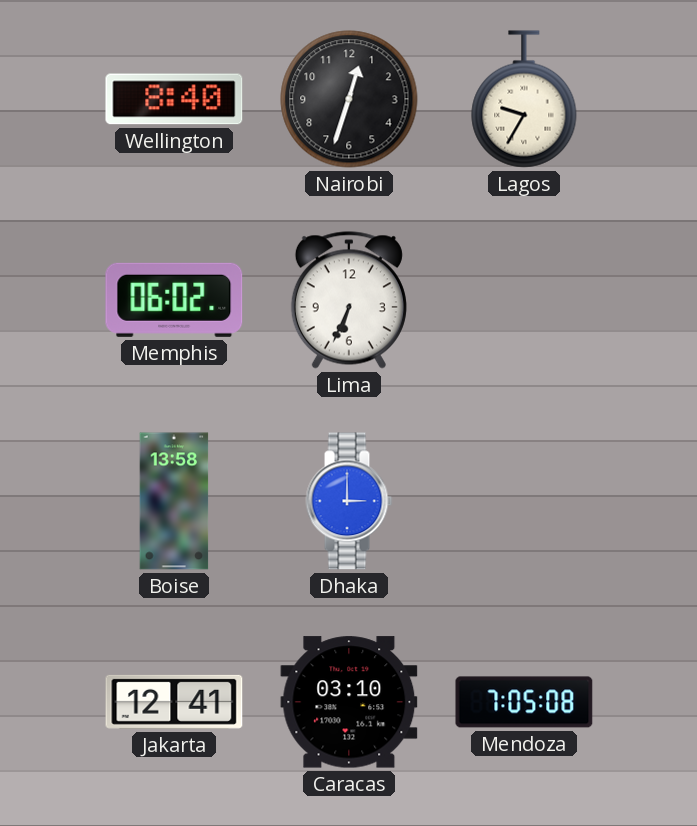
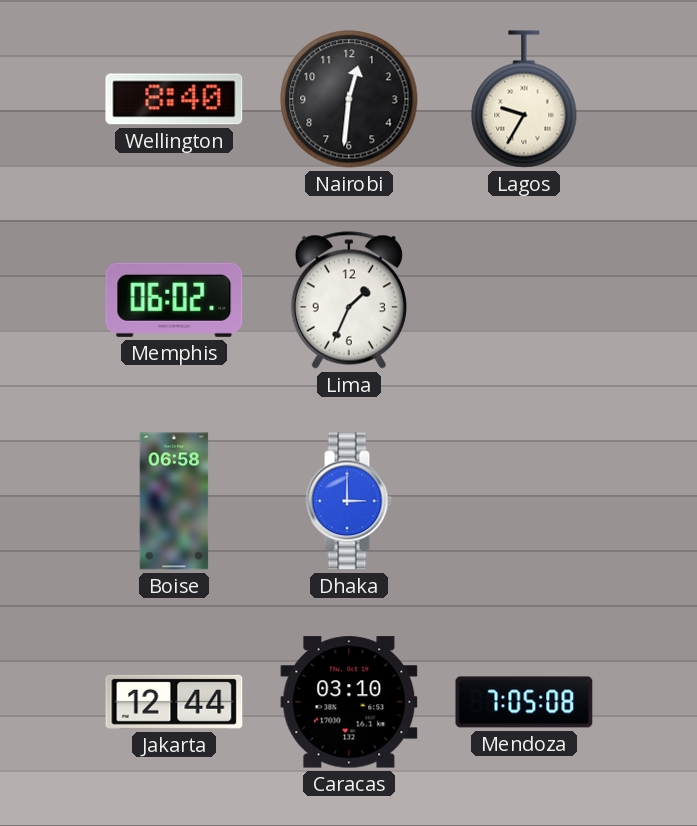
Nairobi: 12:33 -> 12:31
Lima: 6:34 -> 1:34
Boise: 13:58 -> 06:58
Jakarta: 12:41 -> 12:44
